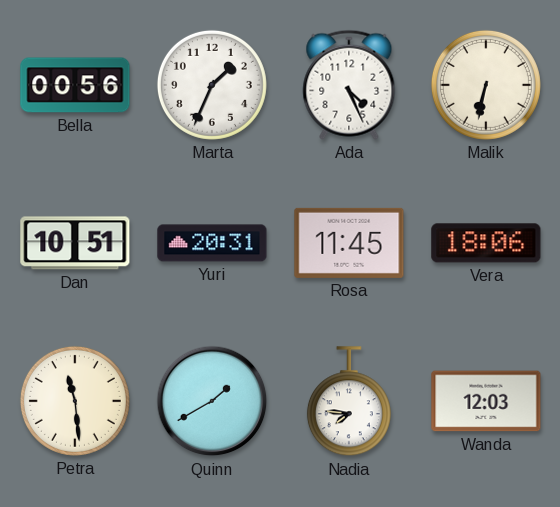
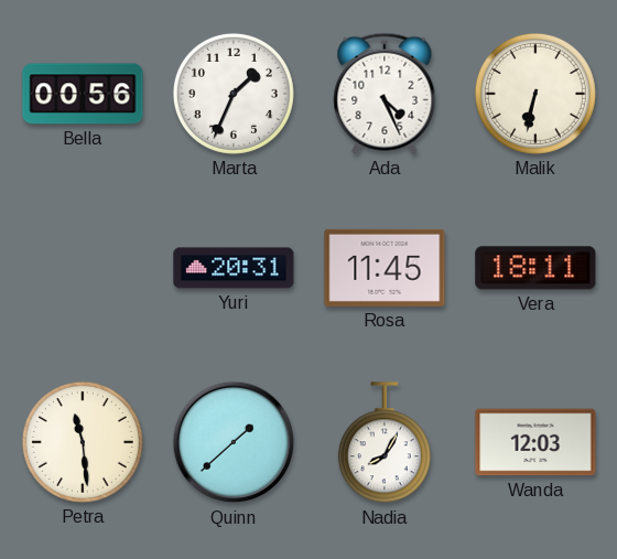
Dan: 10:51 -> none
Vera: 18:06 -> 18:11
Quinn: 1:40 -> 1:38
Nadia: 7:46 -> 8:05
